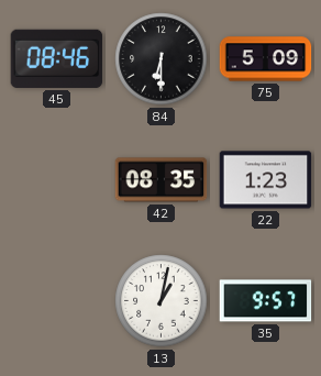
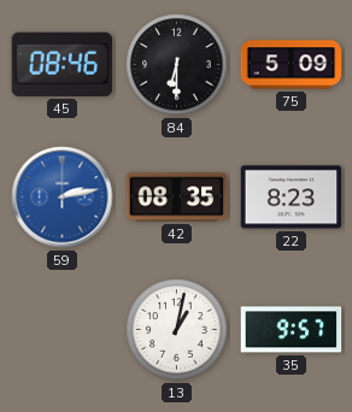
59: none -> 2:13
22: 1:23 -> 8:23
